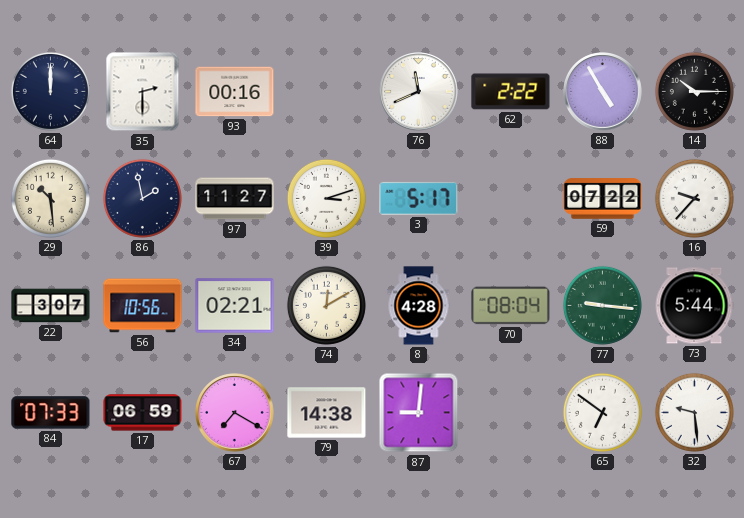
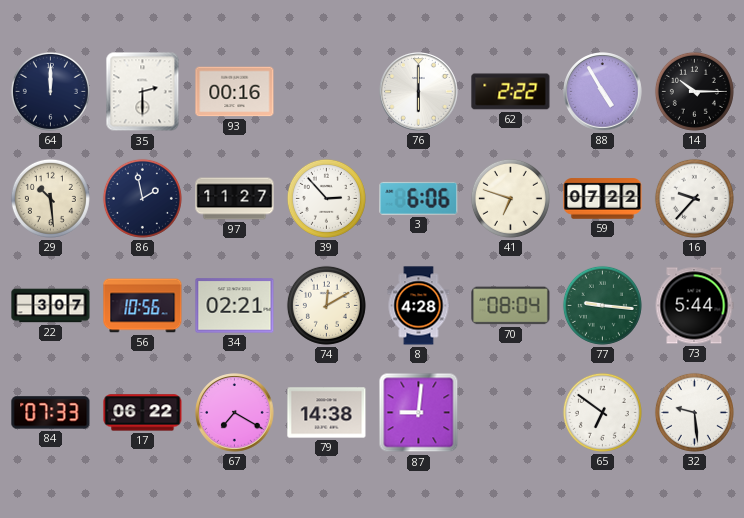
76: 11:41 -> 6:00
39: 3:12 -> 2:53
3: 5:17 -> 6:06
41: none -> 6:48
17: 06:59 -> 06:22
